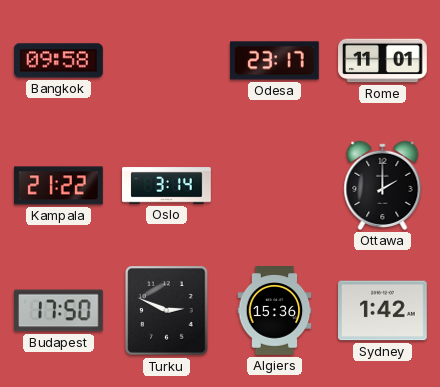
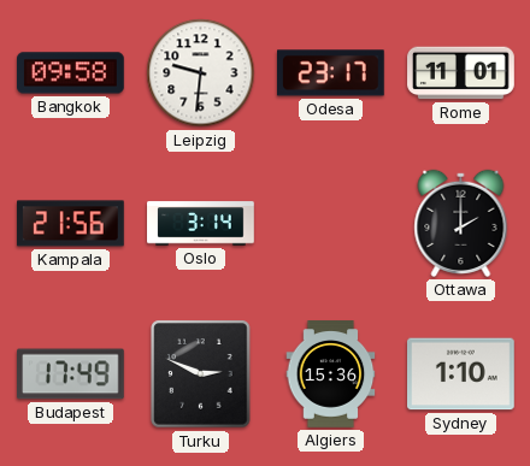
Leipzig: none -> 9:31
Kampala: 21:22 -> 21:56
Budapest: 17:50 -> 17:49
Sydney: 1:42 -> 1:10
